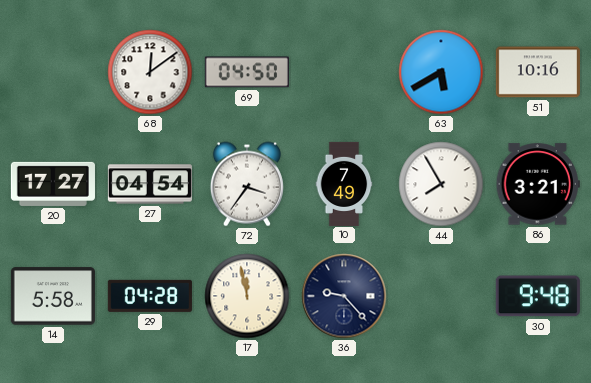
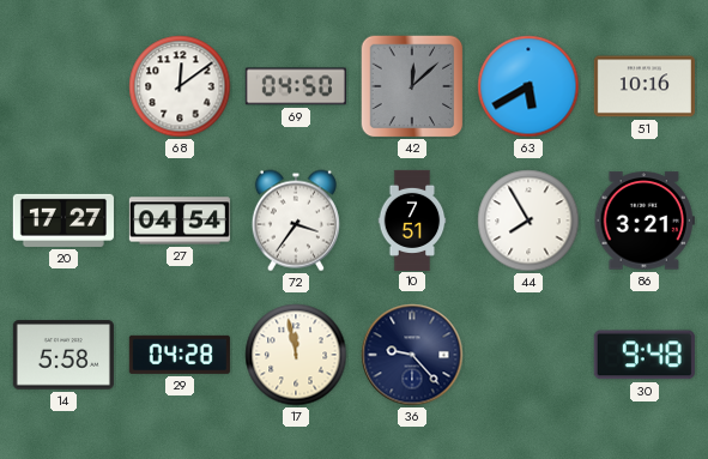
42: none -> 12:08
10: 7:49 -> 7:51
